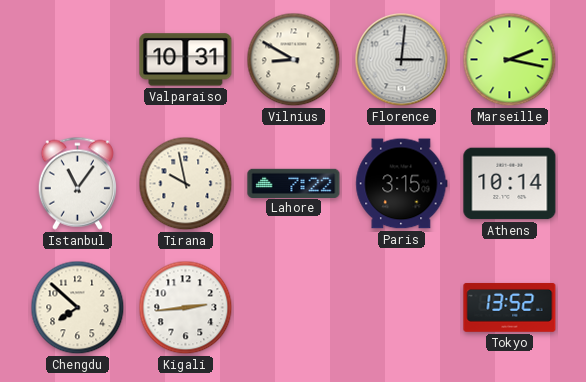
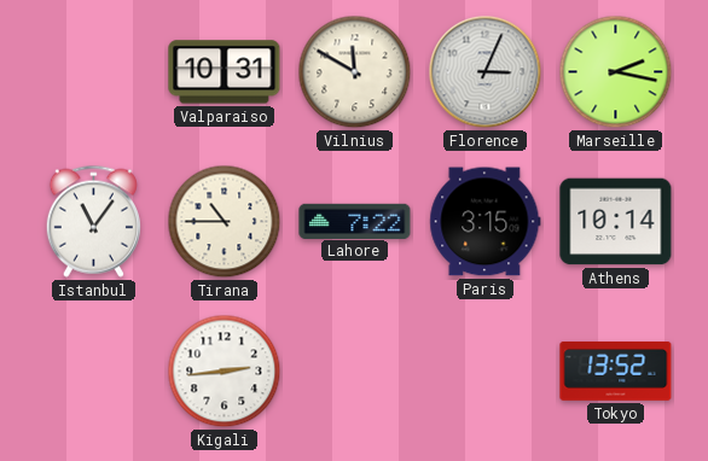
Vilnius: 8:50 -> 11:50
Florence: 3:01 -> 3:04
Tirana: 9:58 -> 10:45
Chengdu: 7:52 -> none
